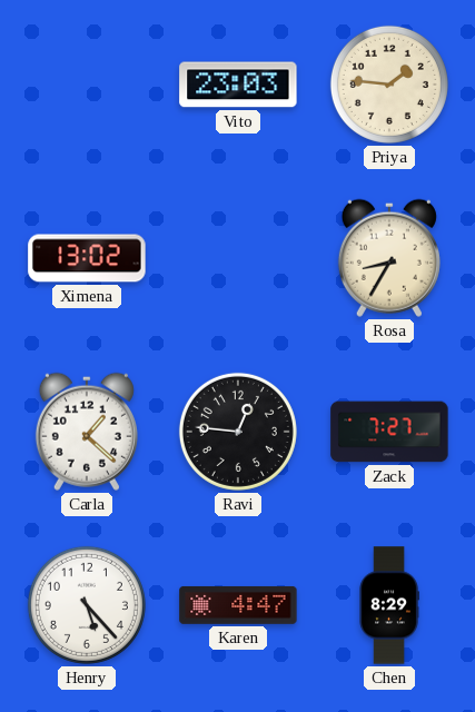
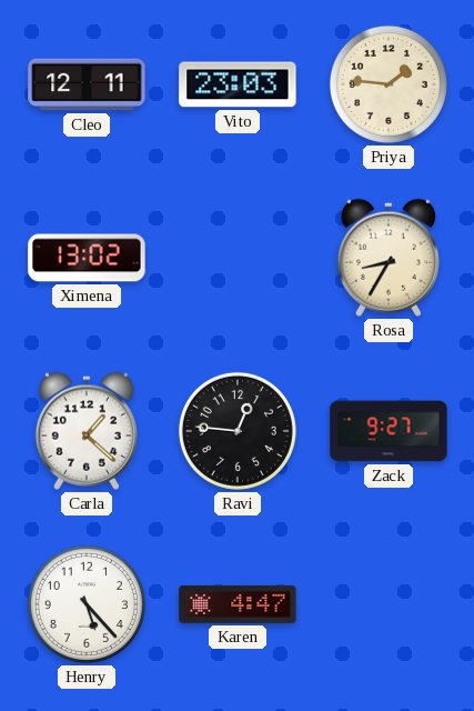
Cleo: none -> 12:11
Zack: 7:27 -> 9:27
Chen: 8:29 -> none
